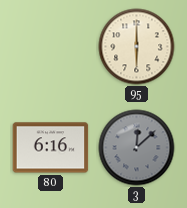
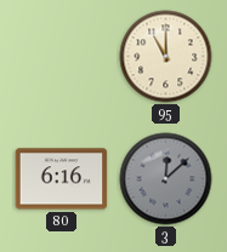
95: 6:00 -> 11:00
